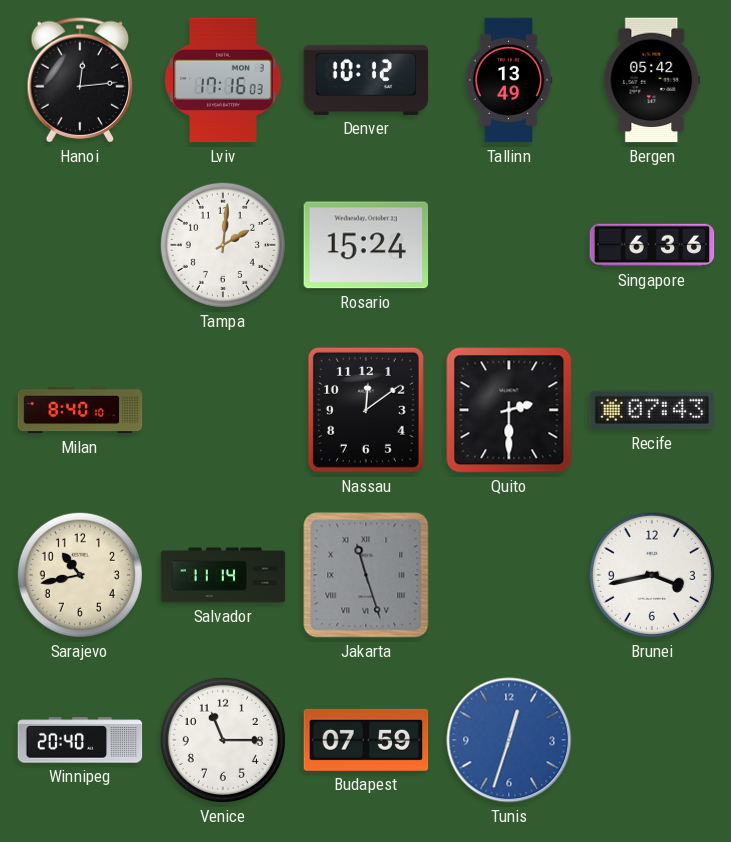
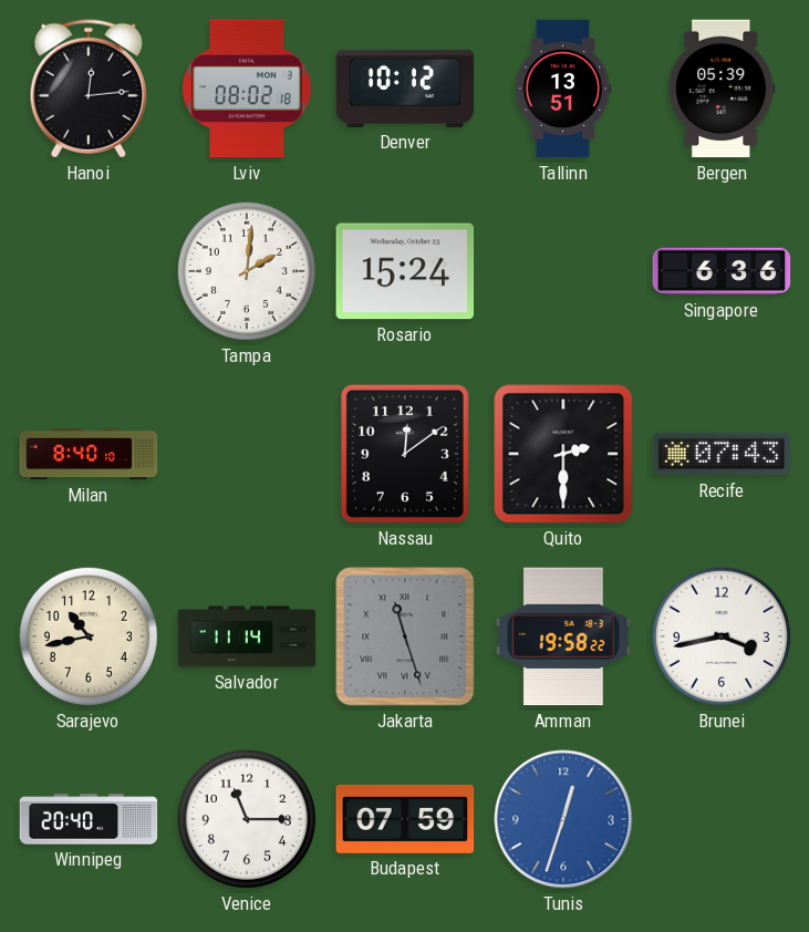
Lviv: 17:16 -> 08:02
Tallinn: 13:49 -> 13:51
Bergen: 05:42 -> 05:39
Amman: none -> 19:58
